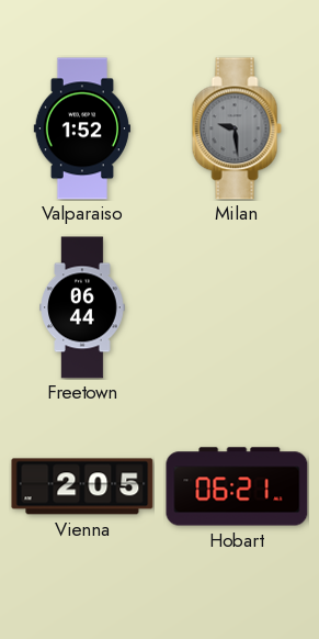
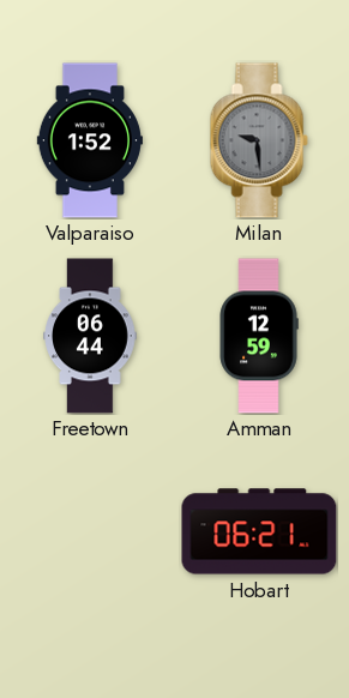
Amman: none -> 12:59
Vienna: 2:05 -> none
